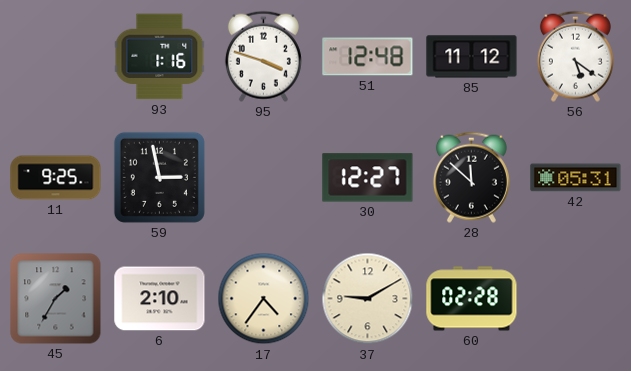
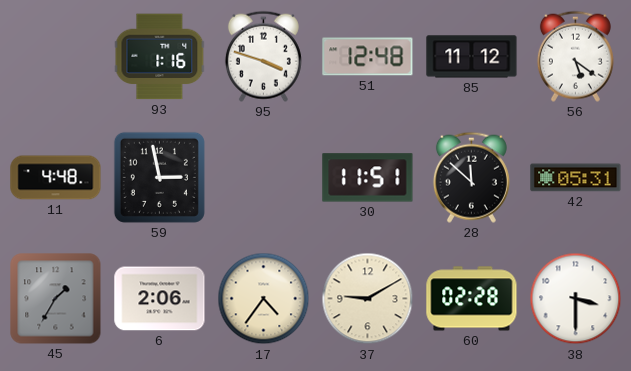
11: 9:25 -> 4:48
30: 12:27 -> 11:51
6: 2:10 -> 2:06
38: none -> 3:30
